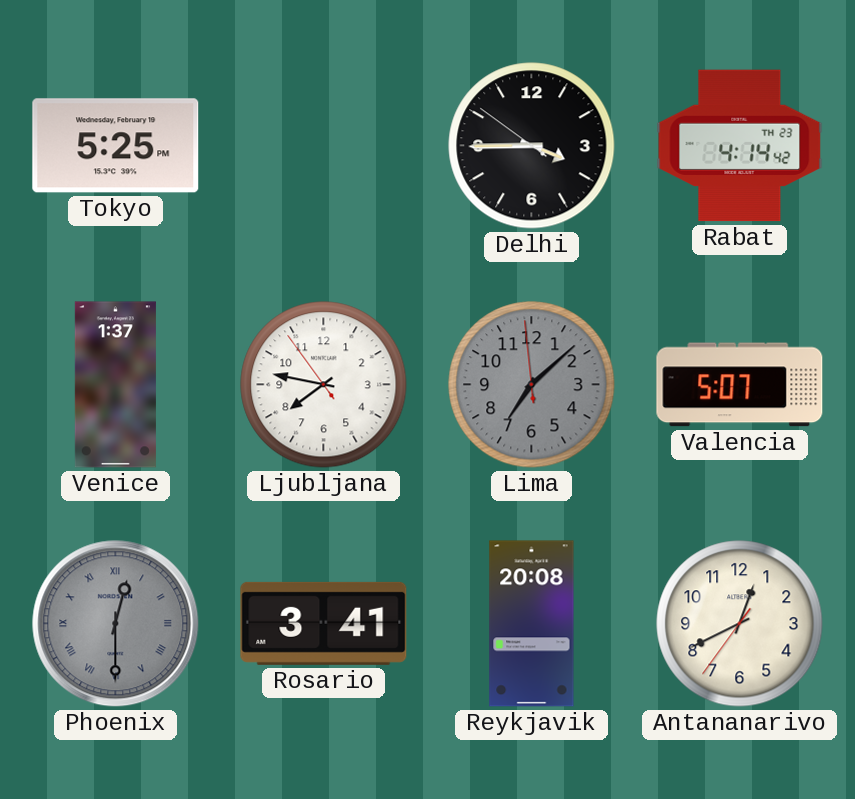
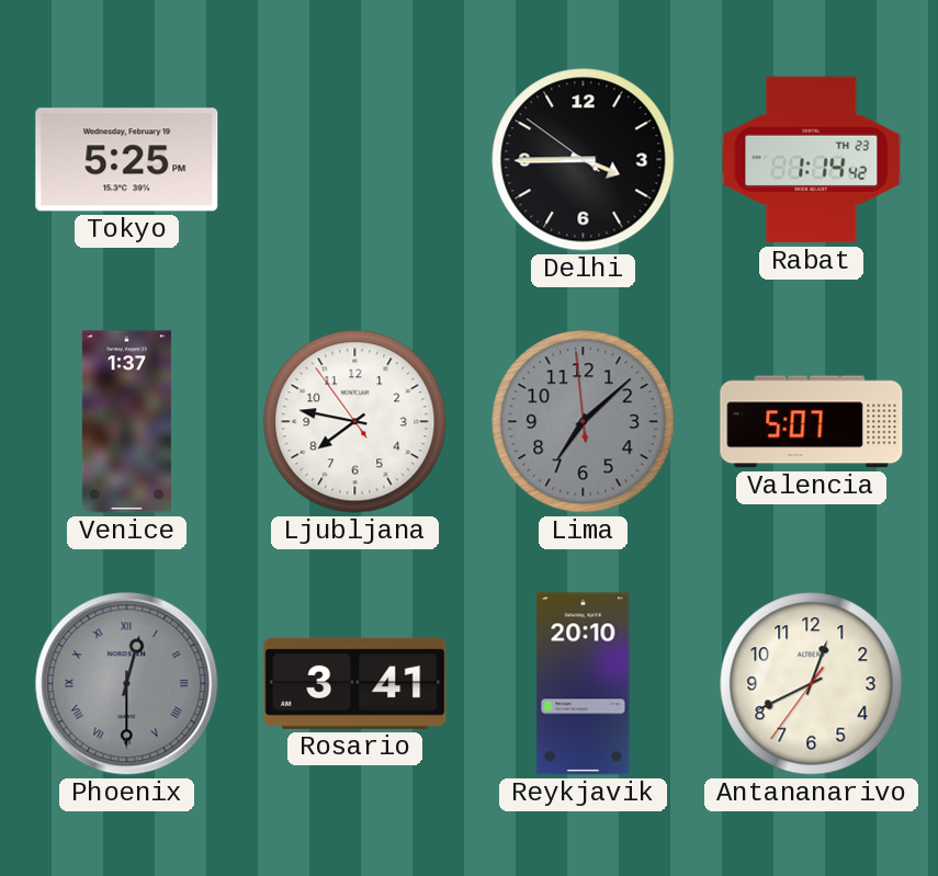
Rabat: 4:14 -> 1:14
Reykjavik: 20:08 -> 20:10
